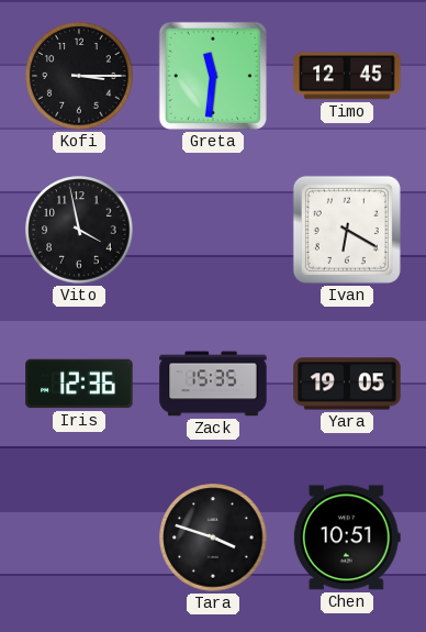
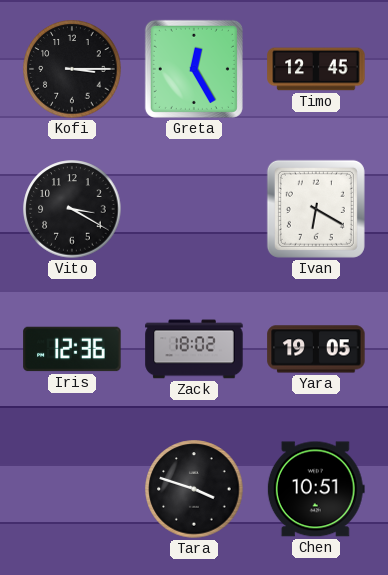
Greta: 11:31 -> 12:25
Vito: 3:58 -> 3:20
Zack: 15:35 -> 18:02
